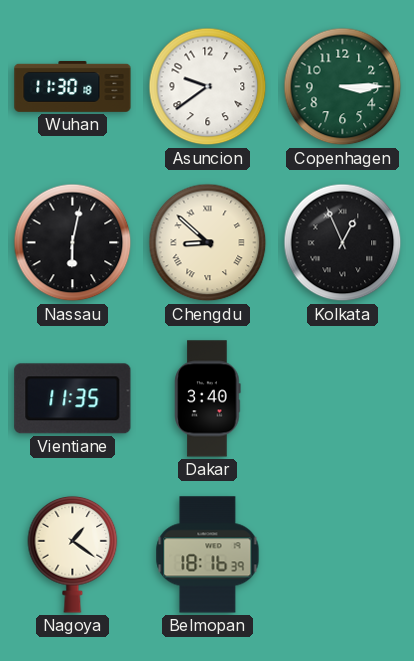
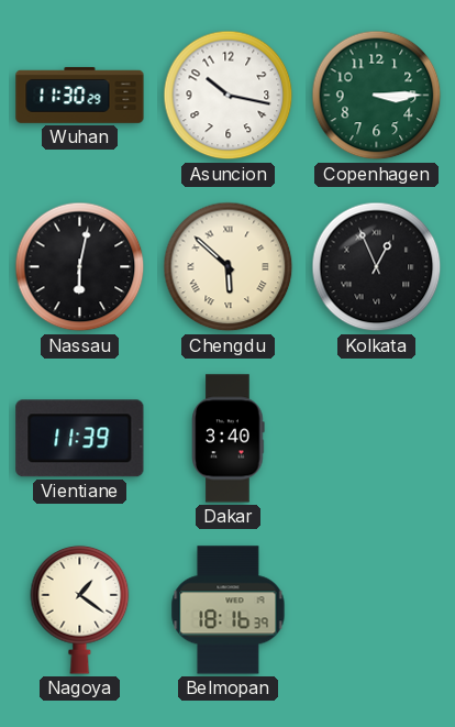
Wuhan: 11:30:18 -> 11:30:29
Asuncion: 9:39 -> 10:17
Chengdu: 8:52 -> 5:52
Vientiane: 11:35 -> 11:39
